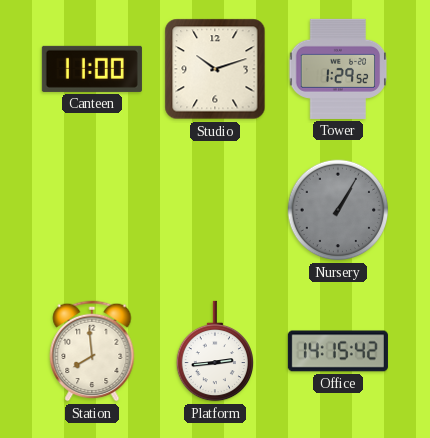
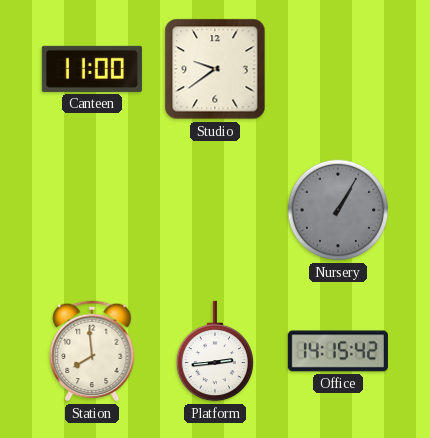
Studio: 10:12 -> 9:39
Tower: 1:29 -> none
